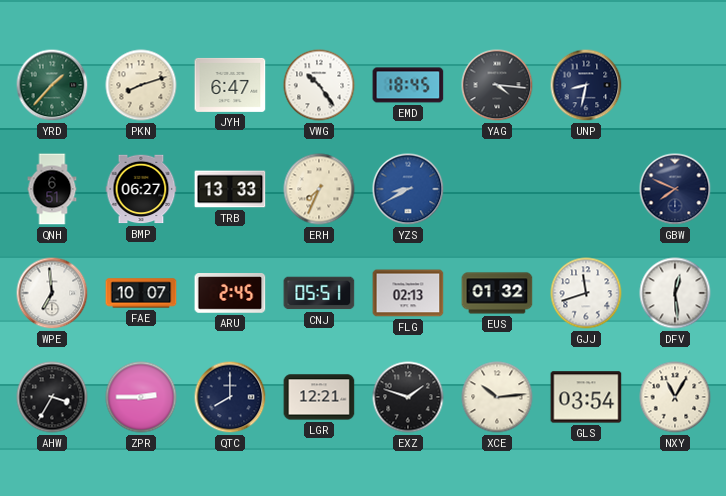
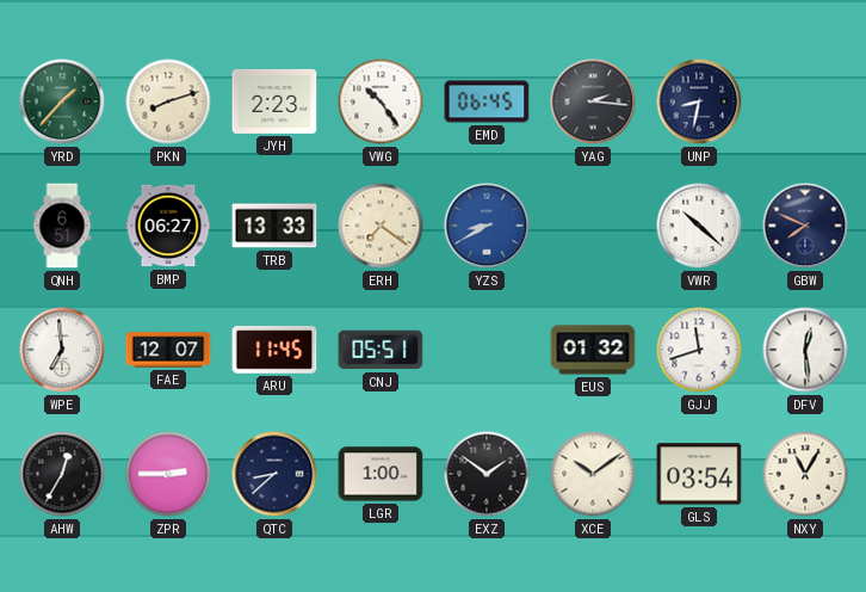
JYH: 6:47 -> 2:23
EMD: 18:45 -> 06:45
YAG: 4:16 -> 2:16
ERH: 7:34 -> 7:21
VWR: none -> 10:22
FAE: 10:07 -> 12:07
ARU: 2:45 -> 11:45
FLG: 02:13 -> none
AHW: 3:35 -> 12:35
QTC: 8:00 -> 8:38
LGR: 12:21 -> 1:00
EXZ: 1:48 -> 1:51
XCE: 10:14 -> 10:09
